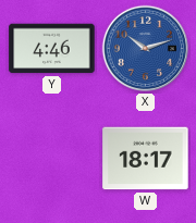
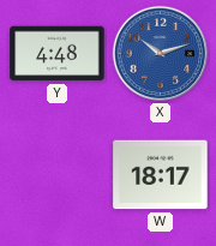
Y: 4:46 -> 4:48
